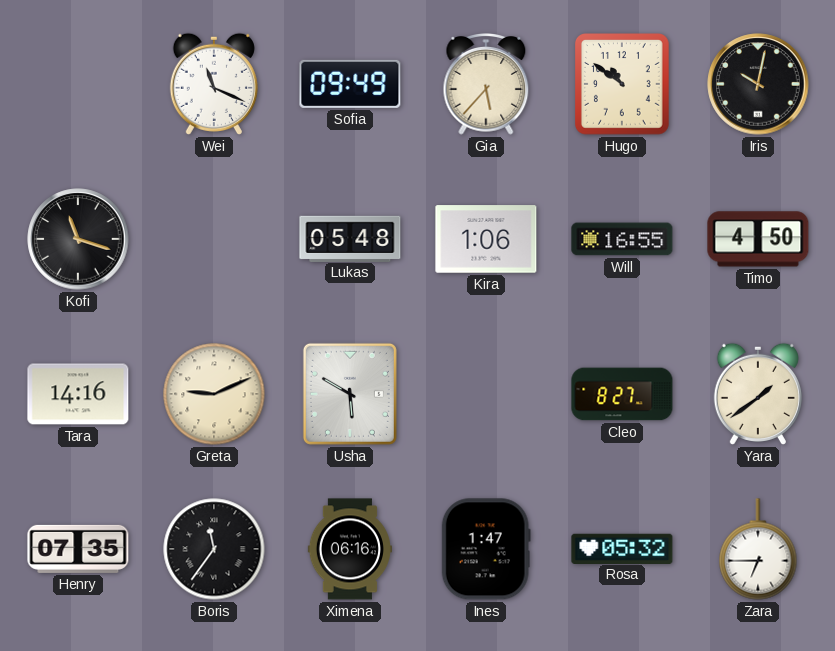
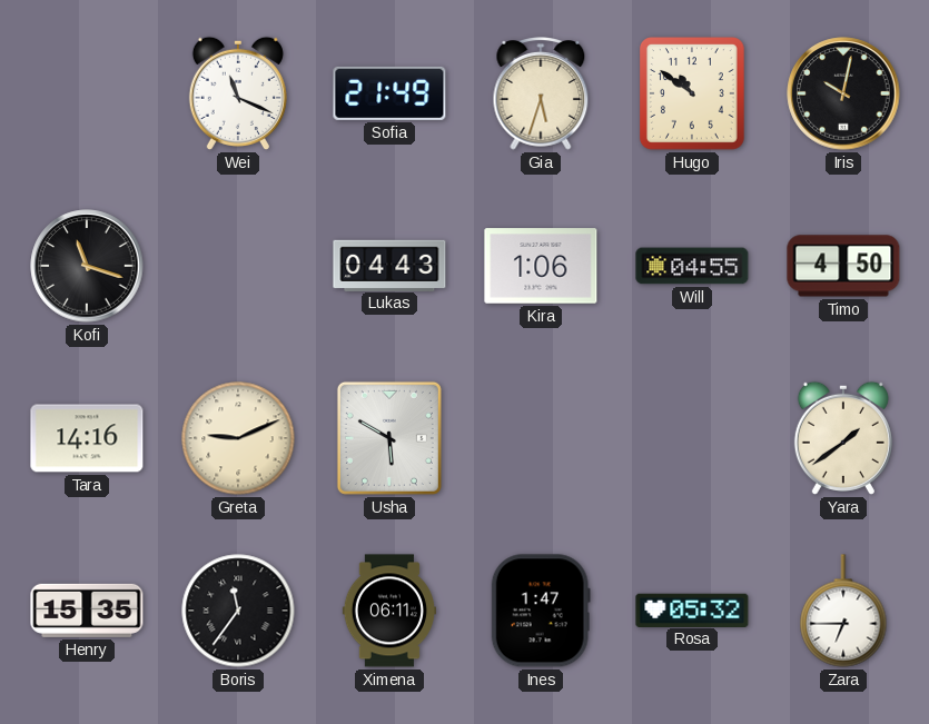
Sofia: 09:49 -> 21:49
Gia: 5:37 -> 5:33
Lukas: 05:48 -> 04:43
Will: 16:55 -> 04:55
Cleo: 8:27 -> none
Henry: 07:35 -> 15:35
Ximena: 06:16 -> 06:11
